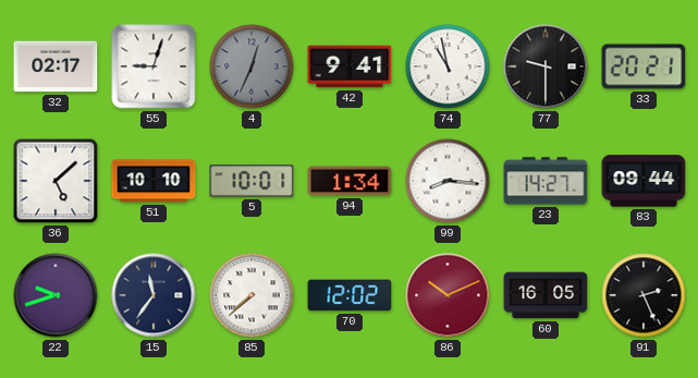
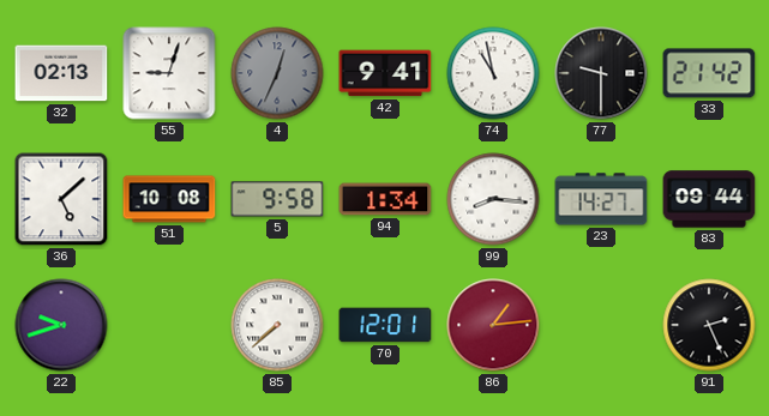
32: 02:17 -> 02:13
33: 20:21 -> 21:42
51: 10:10 -> 10:08
5: 10:01 -> 9:58
15: 11:36 -> none
70: 12:02 -> 12:01
86: 10:11 -> 1:14
60: 16:05 -> none
